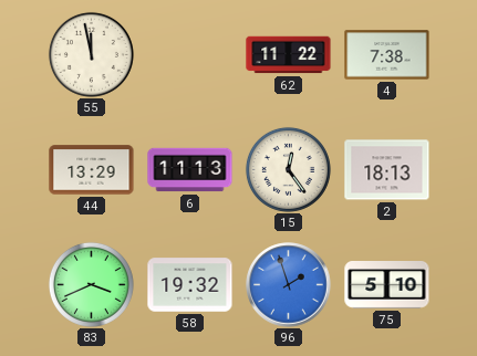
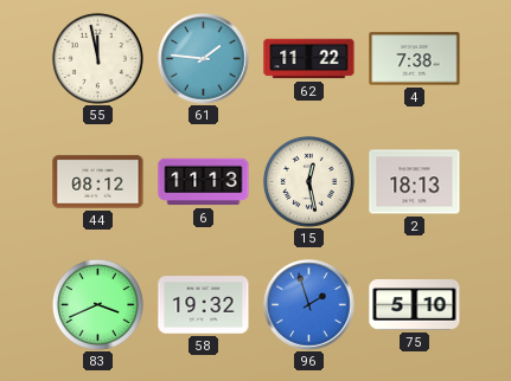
61: none -> 1:46
44: 13:29 -> 08:12
15: 12:24 -> 12:28
